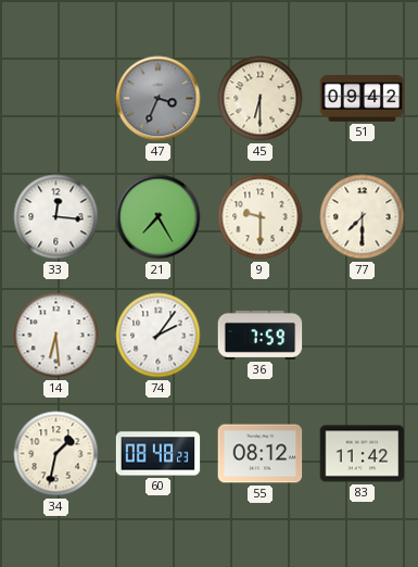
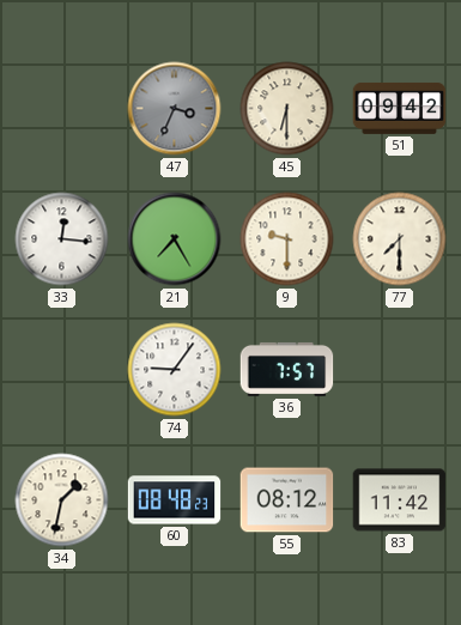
14: 6:29 -> none
74: 2:06 -> 9:06
36: 7:59 -> 7:57
